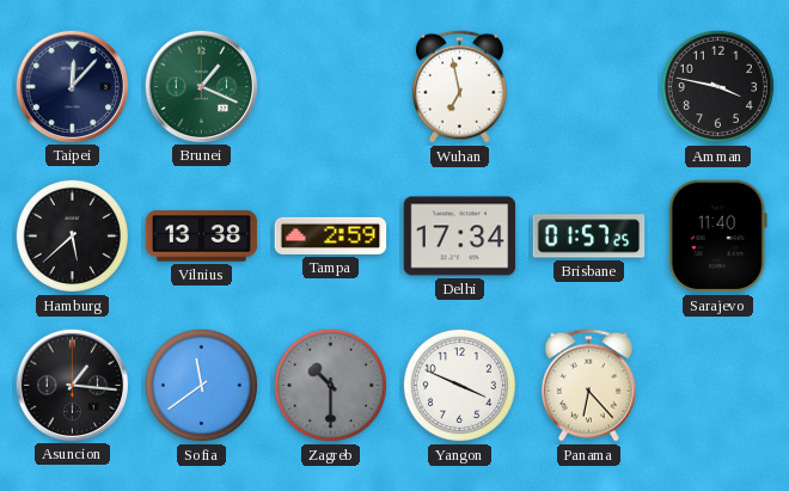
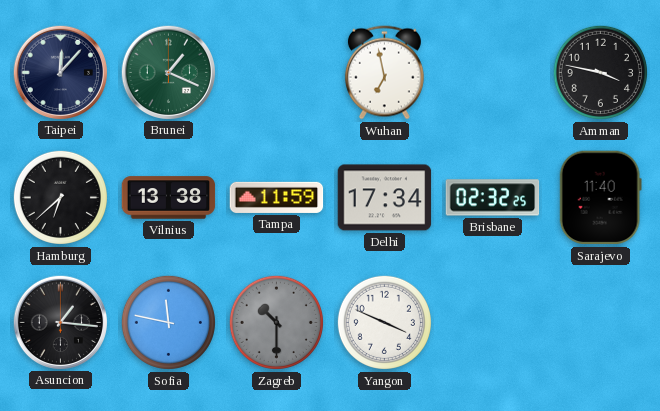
Hamburg: 5:38 -> 6:38
Tampa: 2:59 -> 11:59
Brisbane: 01:57 -> 02:32
Sofia: 11:39 -> 11:47
Panama: 6:23 -> none
